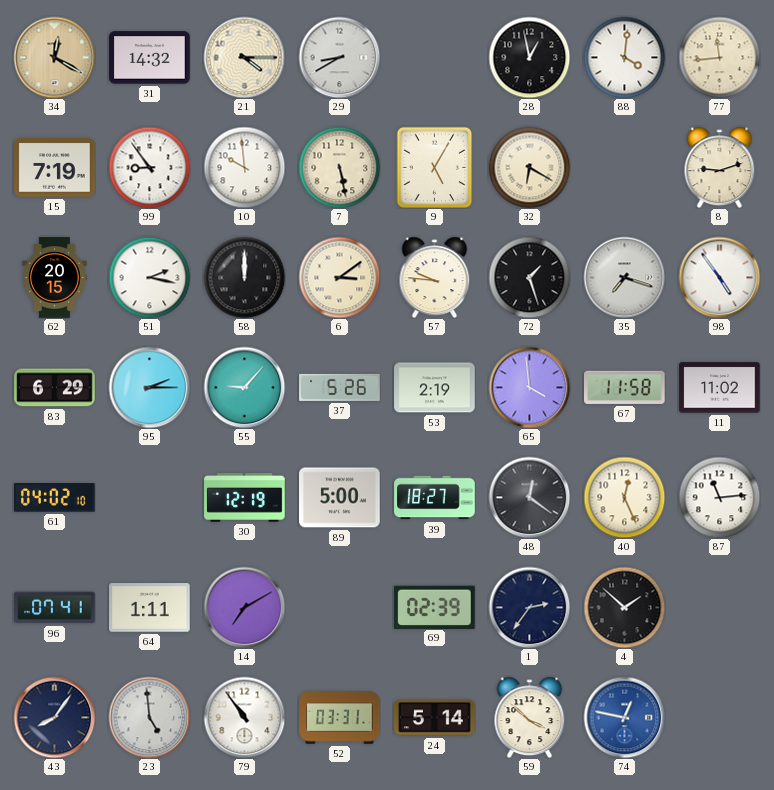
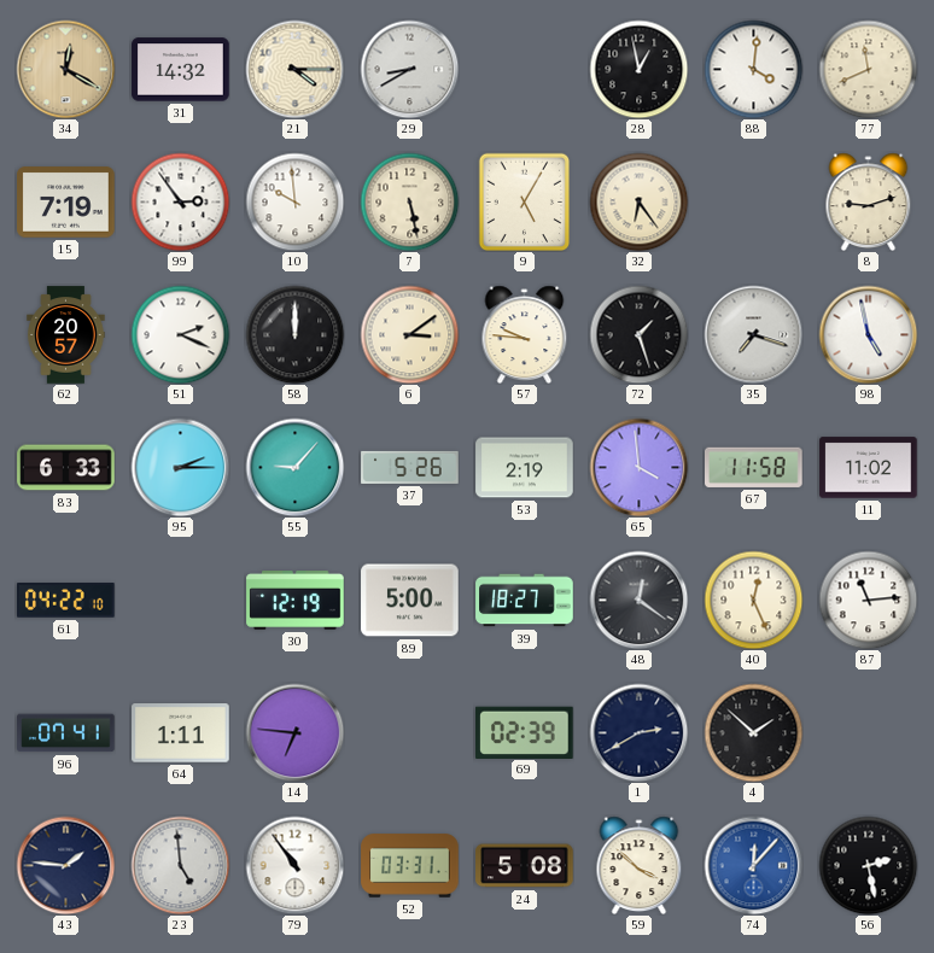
77: 11:44 -> 11:41
99: 8:54 -> 2:54
32: 6:20 -> 6:24
62: 20:15 -> 20:57
51: 2:17 -> 2:19
98: 4:54 -> 4:58
83: 6:29 -> 6:33
61: 04:02 -> 04:22
14: 7:10 -> 6:46
1: 2:36 -> 2:40
43: 8:06 -> 1:46
24: 5:14 -> 5:08
74: 12:47 -> 12:07
56: none -> 2:28
